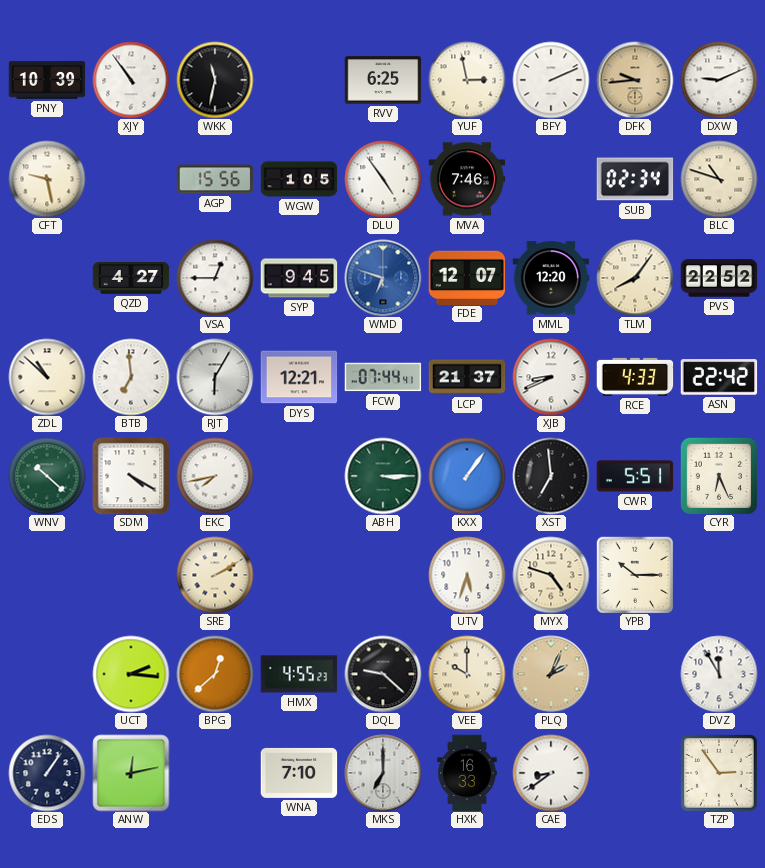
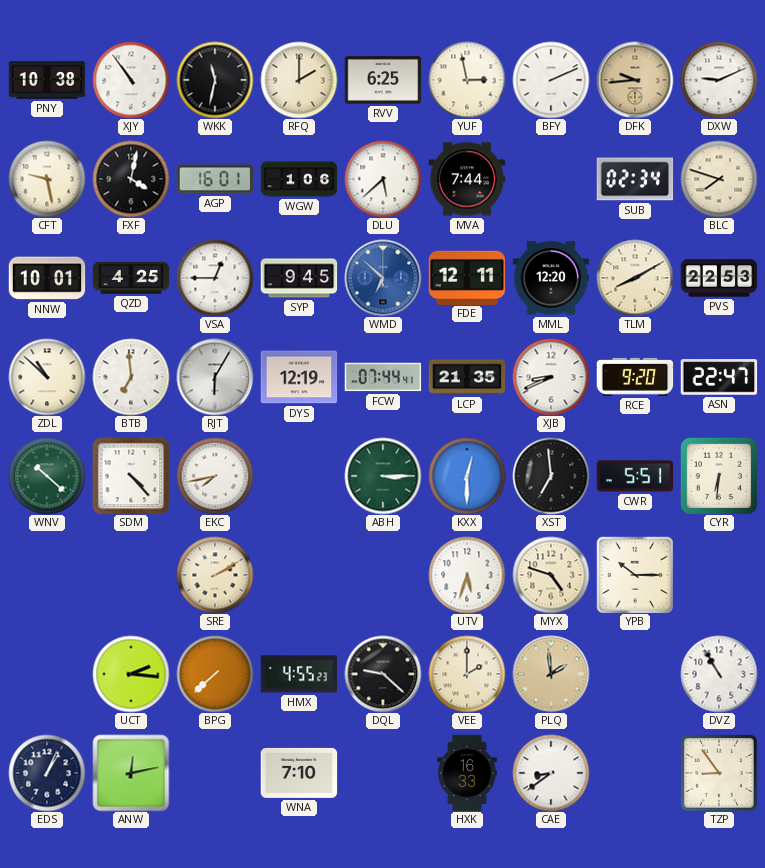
PNY: 10:39 -> 10:38
RFQ: none -> 2:00
FXF: none -> 4:02
AGP: 15:56 -> 16:01
WGW: 1:05 -> 1:06
DLU: 4:54 -> 5:38
MVA: 7:46 -> 7:44
BLC: 10:48 -> 7:48
NNW: none -> 10:01
QZD: 4:27 -> 4:25
WMD: 6:48 -> 6:52
FDE: 12:07 -> 12:11
TLM: 8:06 -> 8:10
PVS: 22:52 -> 22:53
DYS: 12:21 -> 12:19
LCP: 21:37 -> 21:35
RCE: 4:33 -> 9:20
ASN: 22:42 -> 22:47
SDM: 4:20 -> 4:23
KXX: 1:06 -> 12:30
CYR: 6:26 -> 6:31
BPG: 12:38 -> 7:38
VEE: 10:00 -> 2:00
PLQ: 2:04 -> 1:59
DVZ: 11:55 -> 10:55
EDS: 1:06 -> 1:04
MKS: 7:00 -> none
TZP: 2:54 -> 8:54
